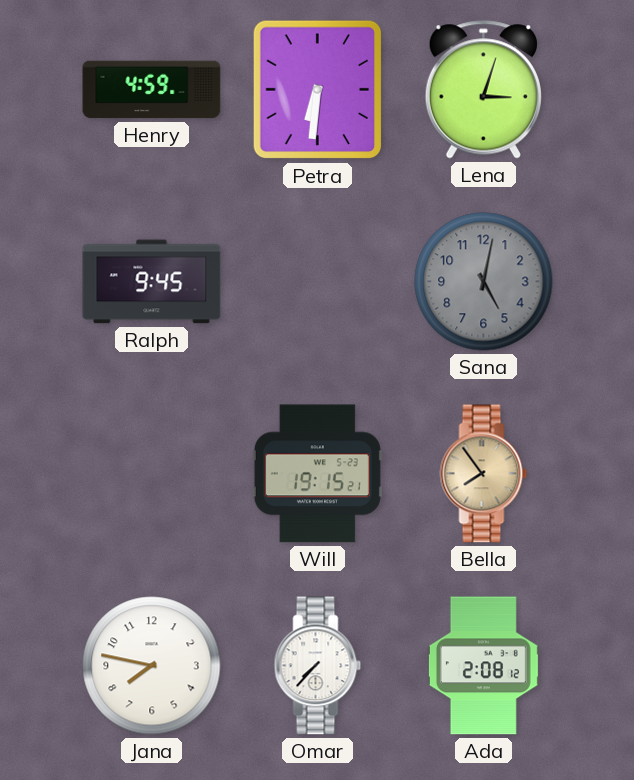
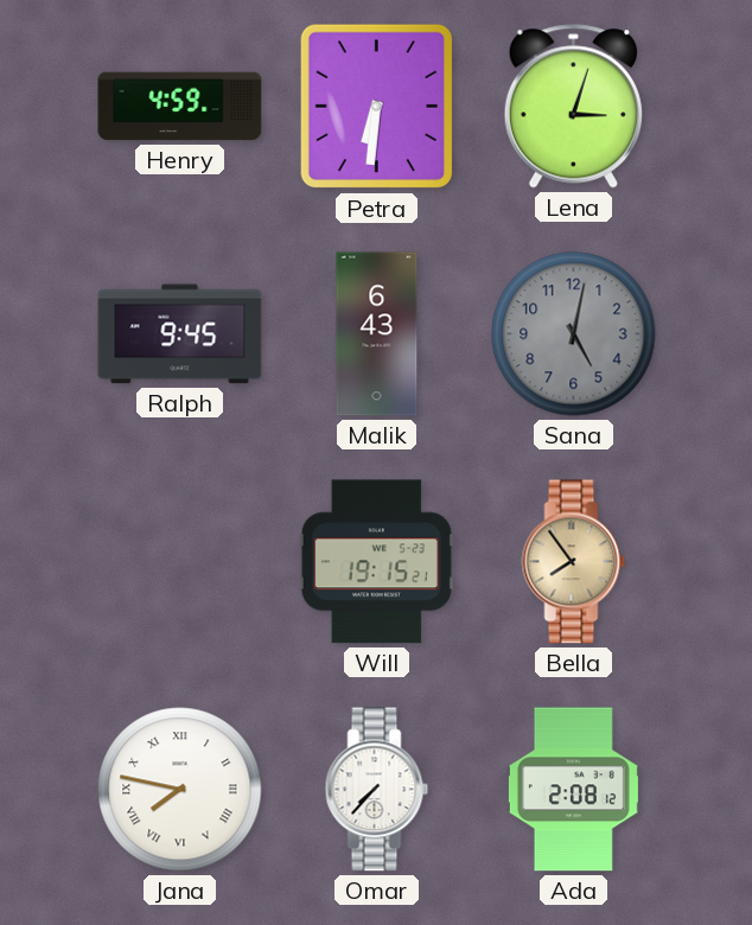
Malik: none -> 6:43
Jana numerals: Arabic -> Roman
